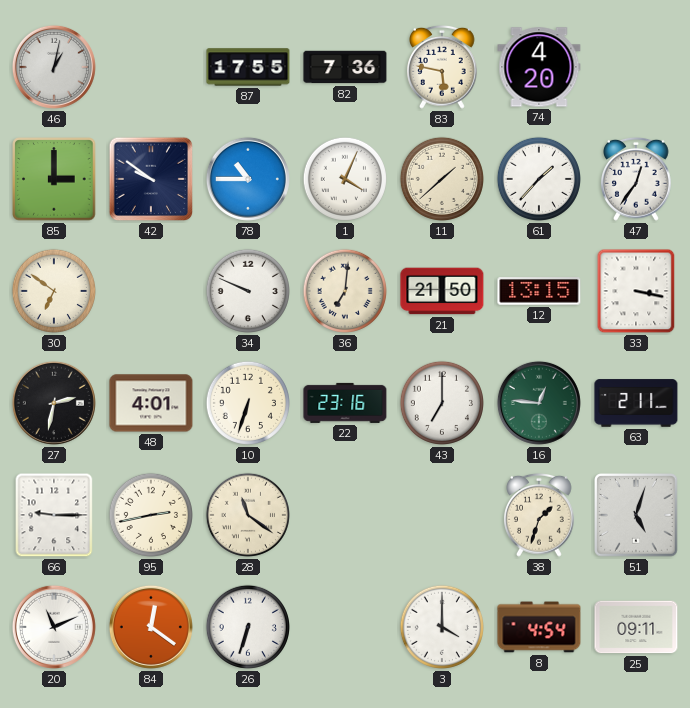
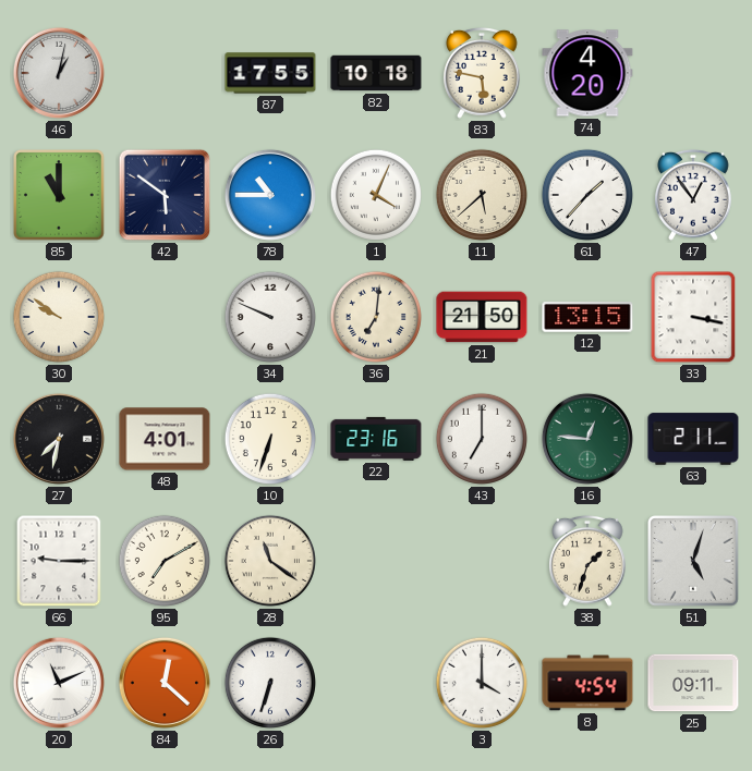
82: 7:36 -> 10:18
85: 3:00 -> 11:00
42: 9:51 -> 5:51
11: 1:38 -> 5:38
47: 12:36 -> 12:54
30: 6:51 -> 9:51
27: 2:32 -> 7:32
95: 2:43 -> 7:10
84: 12:21 -> 12:22
